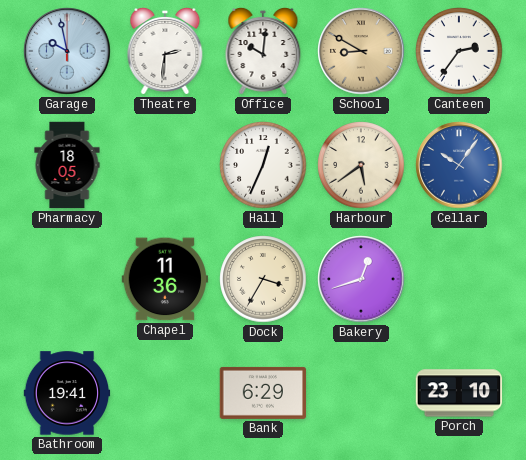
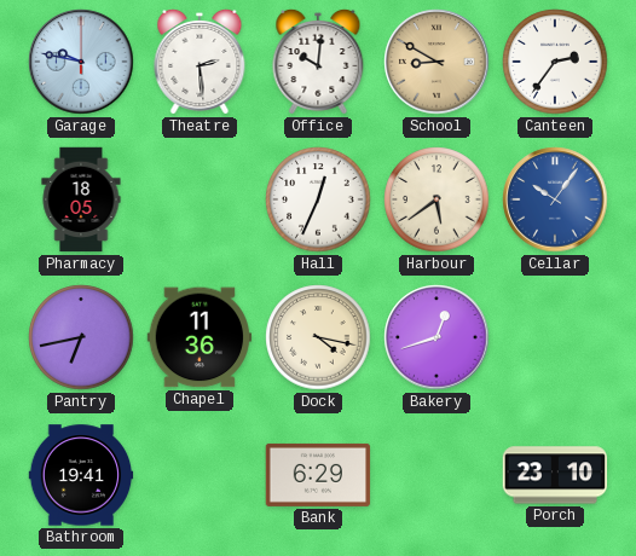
Garage: 9:58 -> 9:47
Theatre: 2:31 -> 2:29
Pantry: none -> 6:43
Dock: 3:35 -> 4:17
